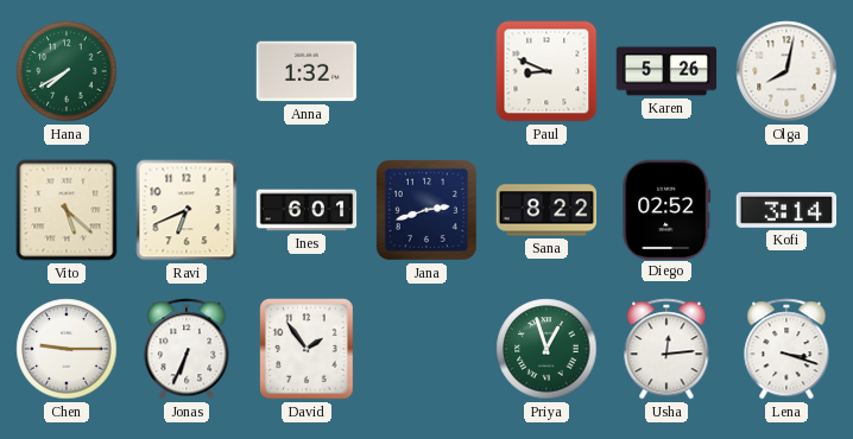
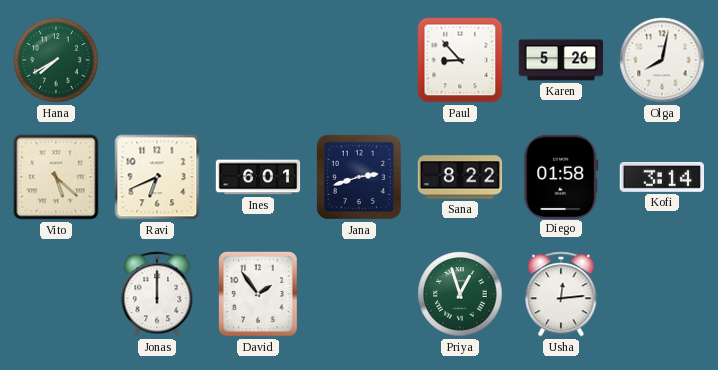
Anna: 1:32 -> none
Paul: 8:49 -> 8:53
Diego: 02:52 -> 01:58
Chen: 9:15 -> none
Jonas: 6:34 -> 12:00
Lena: 3:18 -> none
